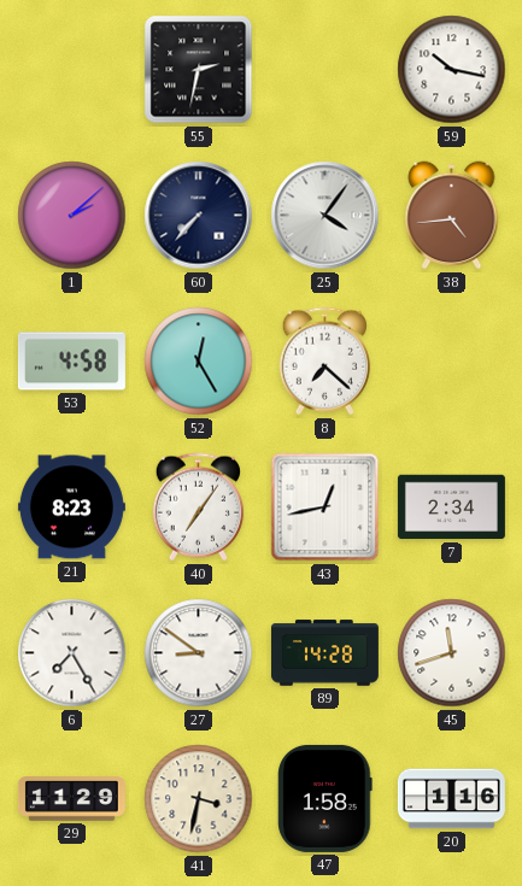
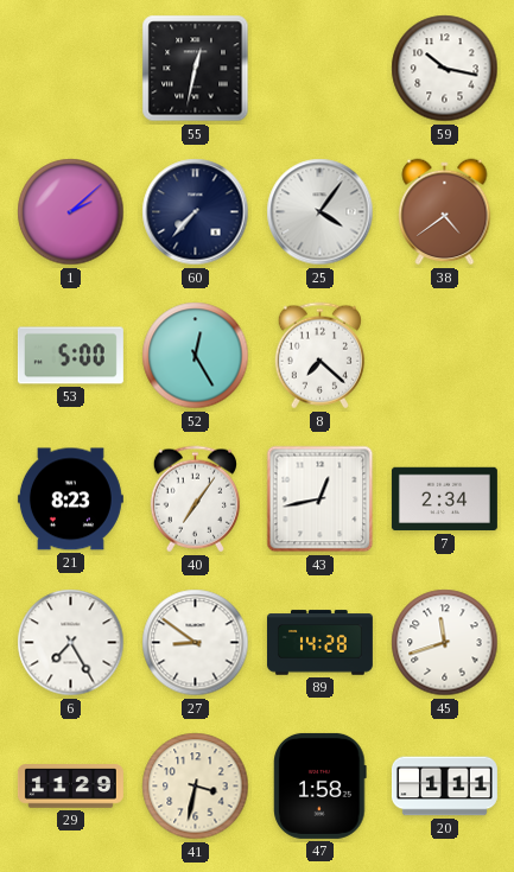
55: 2:32 -> 12:32
38: 4:44 -> 4:39
53: 4:58 -> 5:00
20: 1:16 -> 1:11
